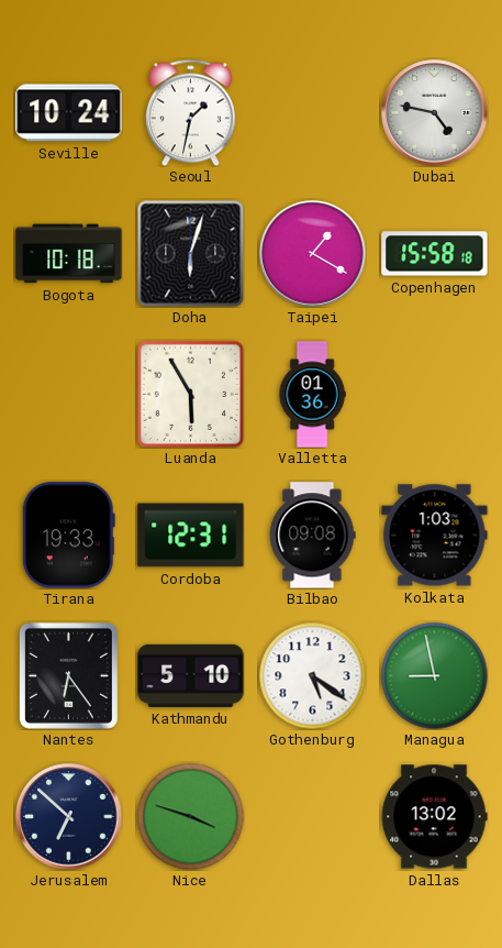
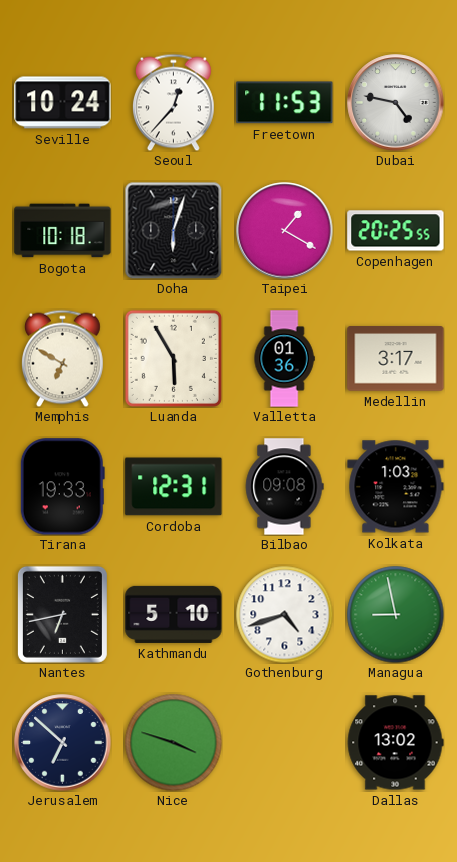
Seoul: 1:32 -> 12:37
Freetown: none -> 11:53
Copenhagen: 15:58 -> 20:25
Memphis: none -> 6:50
Medellin: none -> 3:17
Nantes: 6:24 -> 6:43
Gothenburg: 5:21 -> 4:42
